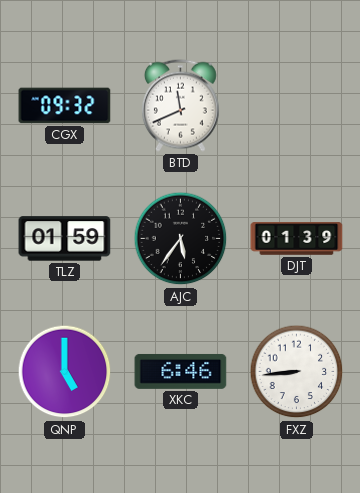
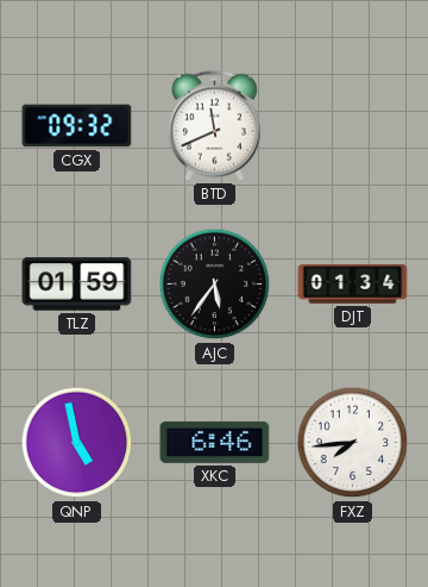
DJT: 01:39 -> 01:34
QNP: 5:00 -> 4:58
FXZ: 8:44 -> 7:44
